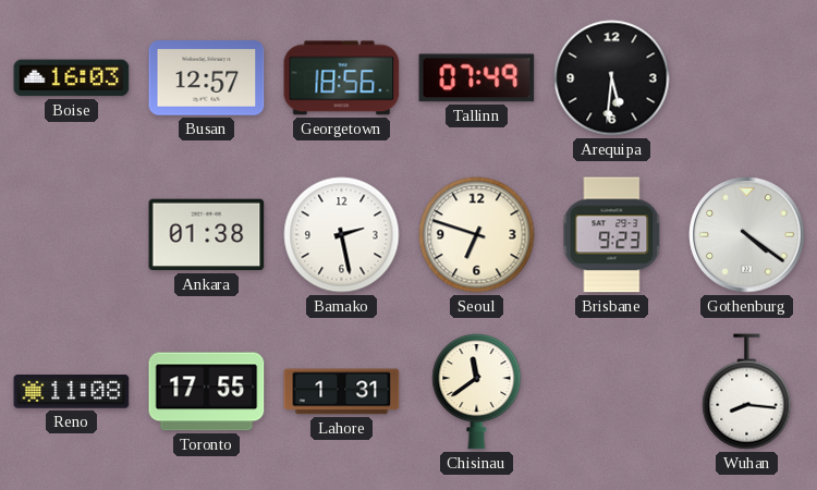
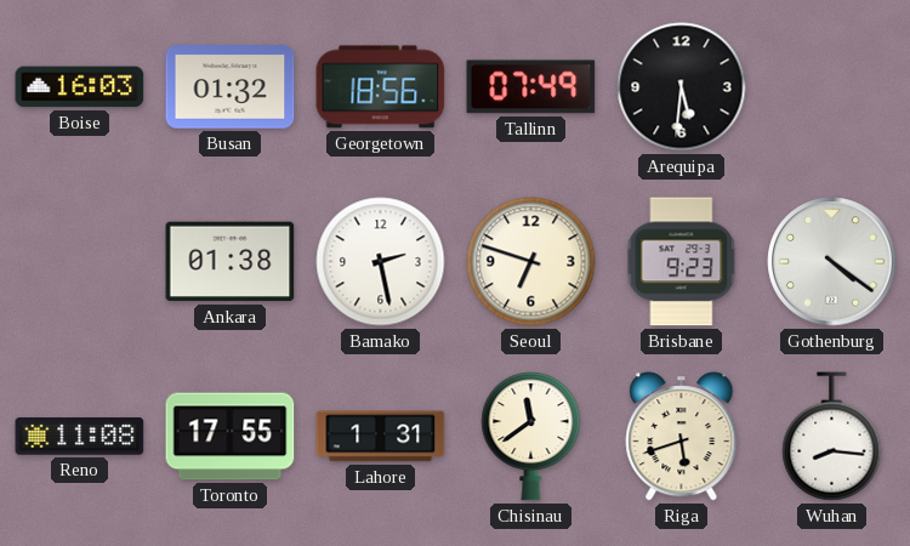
Busan: 12:57 -> 01:32
Riga: none -> 5:42
